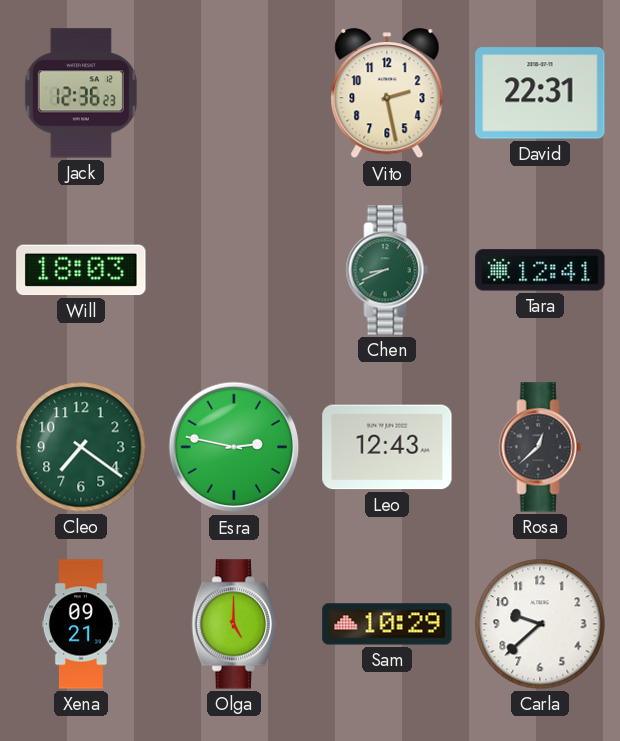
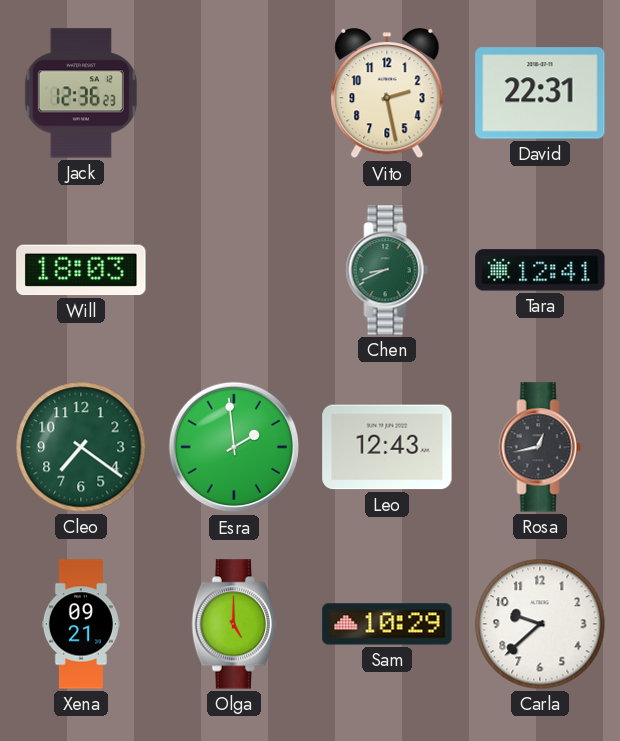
Esra: 2:47 -> 1:59
Rosa: 12:38 -> 12:43
